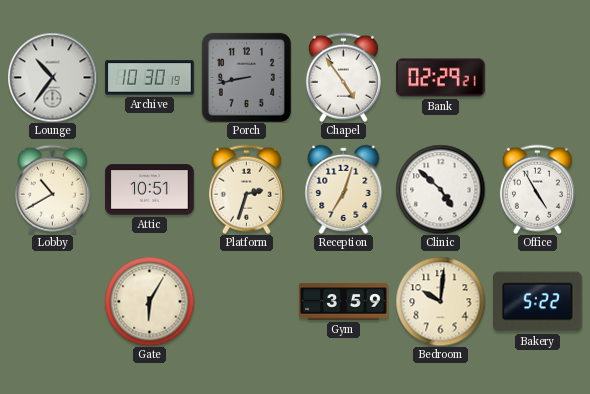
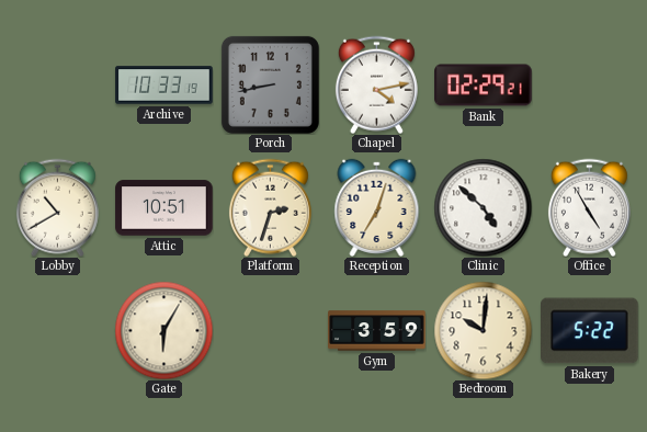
Lounge: 10:36 -> none
Archive: 10:30 -> 10:33
Chapel: 4:54 -> 4:13
